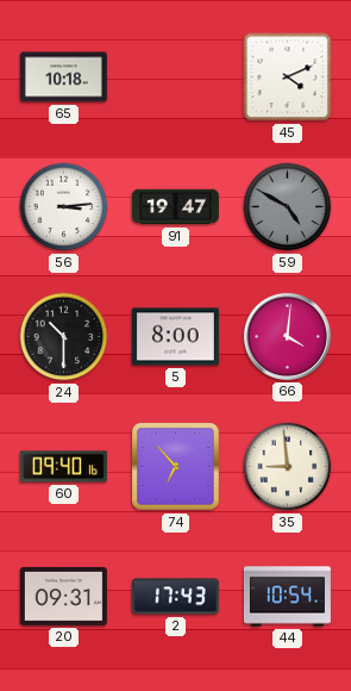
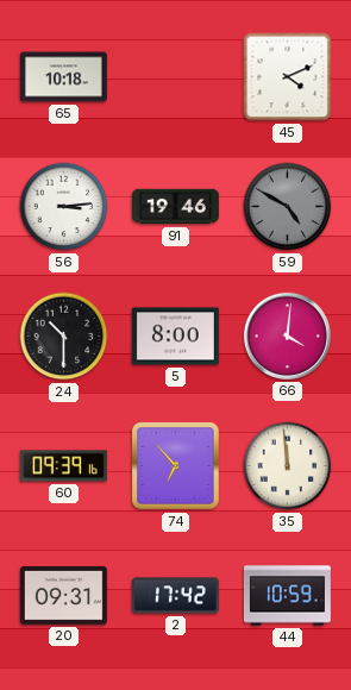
91: 19:47 -> 19:46
60: 09:40 -> 09:39
35: 8:59 -> 11:59
2: 17:43 -> 17:42
44: 10:54 -> 10:59
